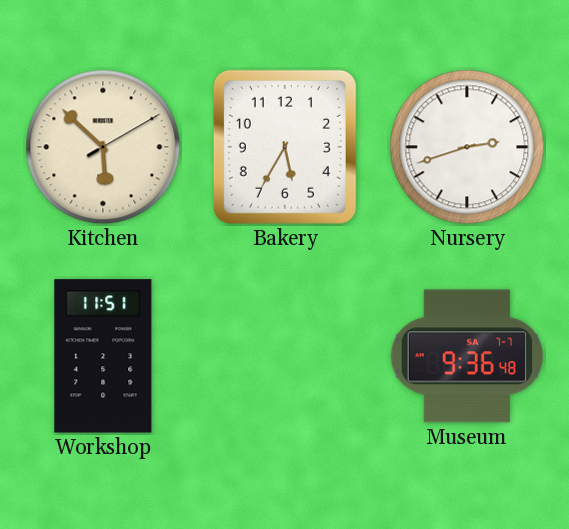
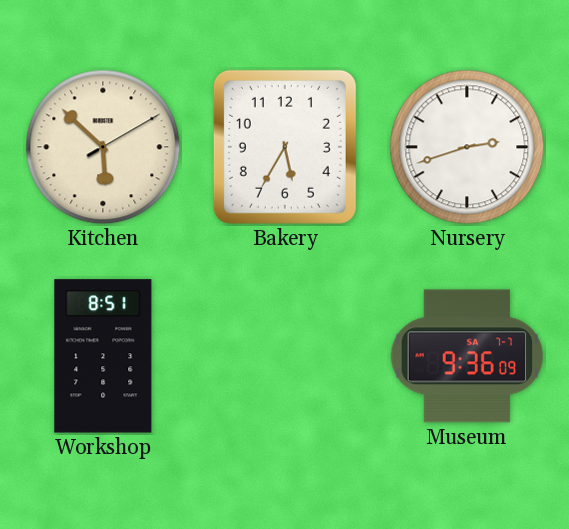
Workshop: 11:51 -> 8:51
Museum: 9:36:48 -> 9:36:09
